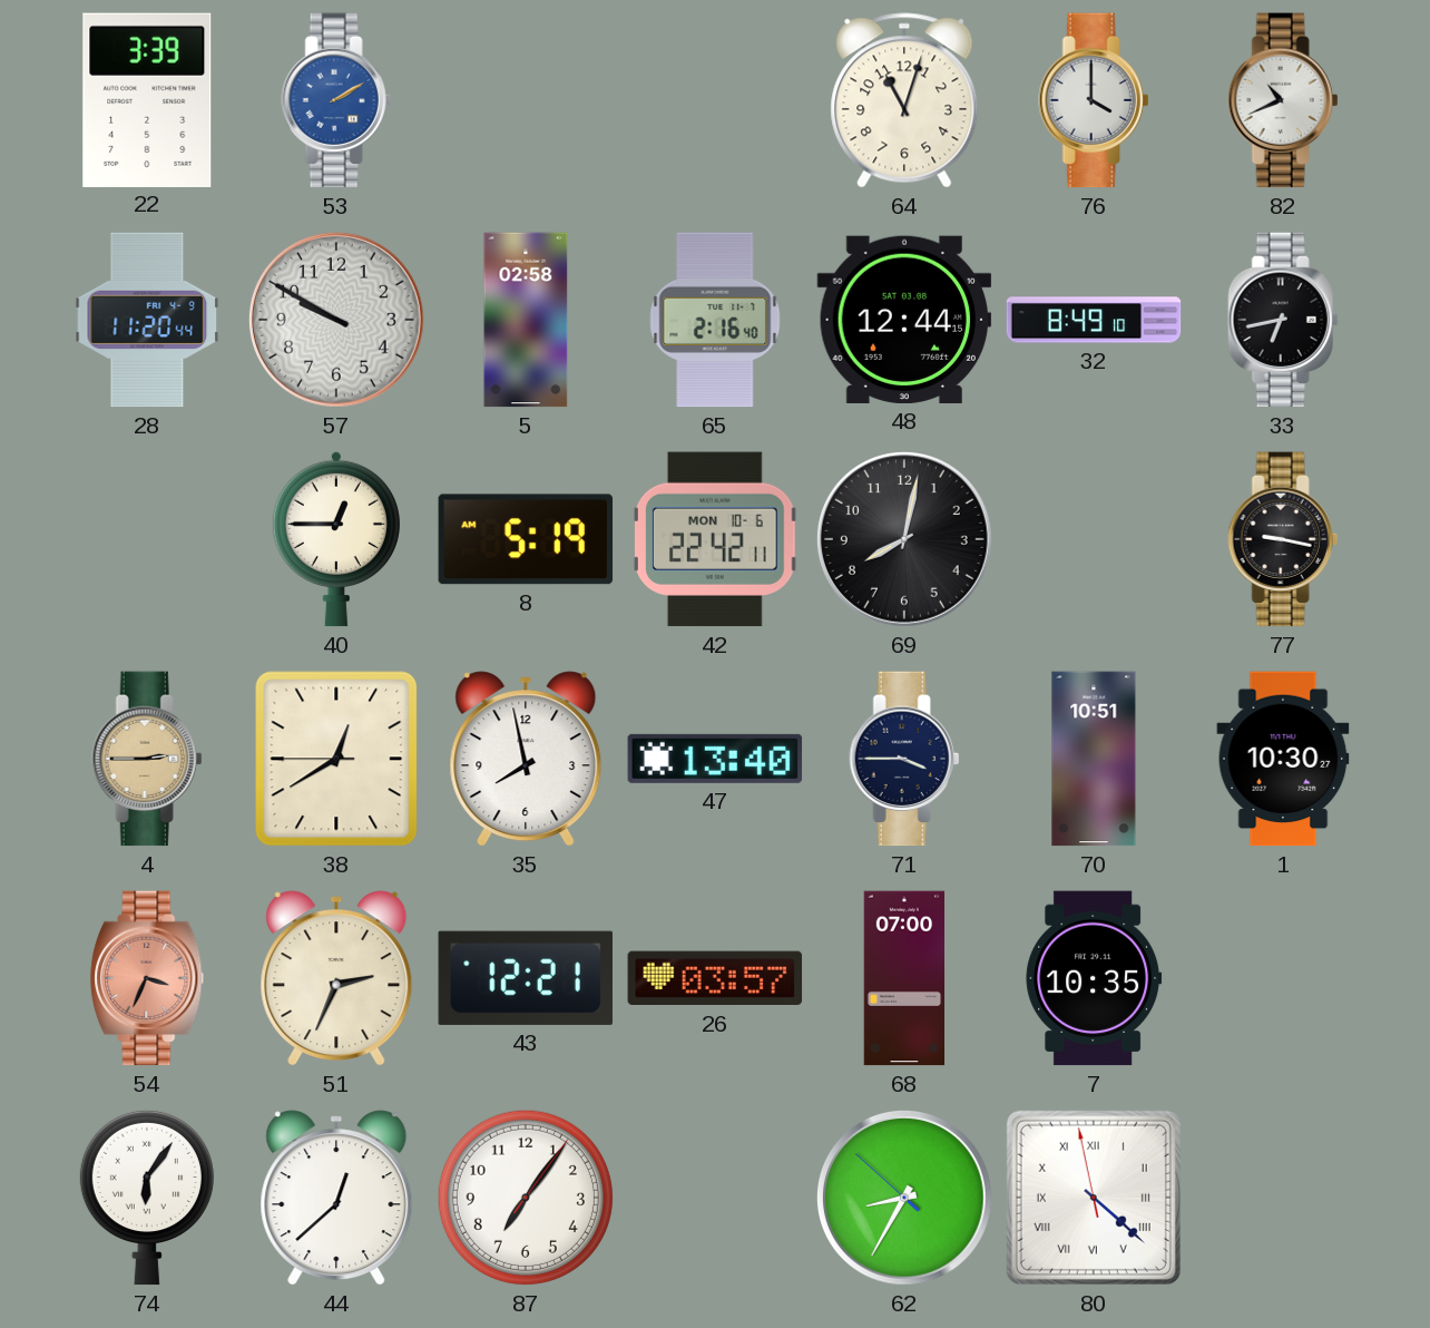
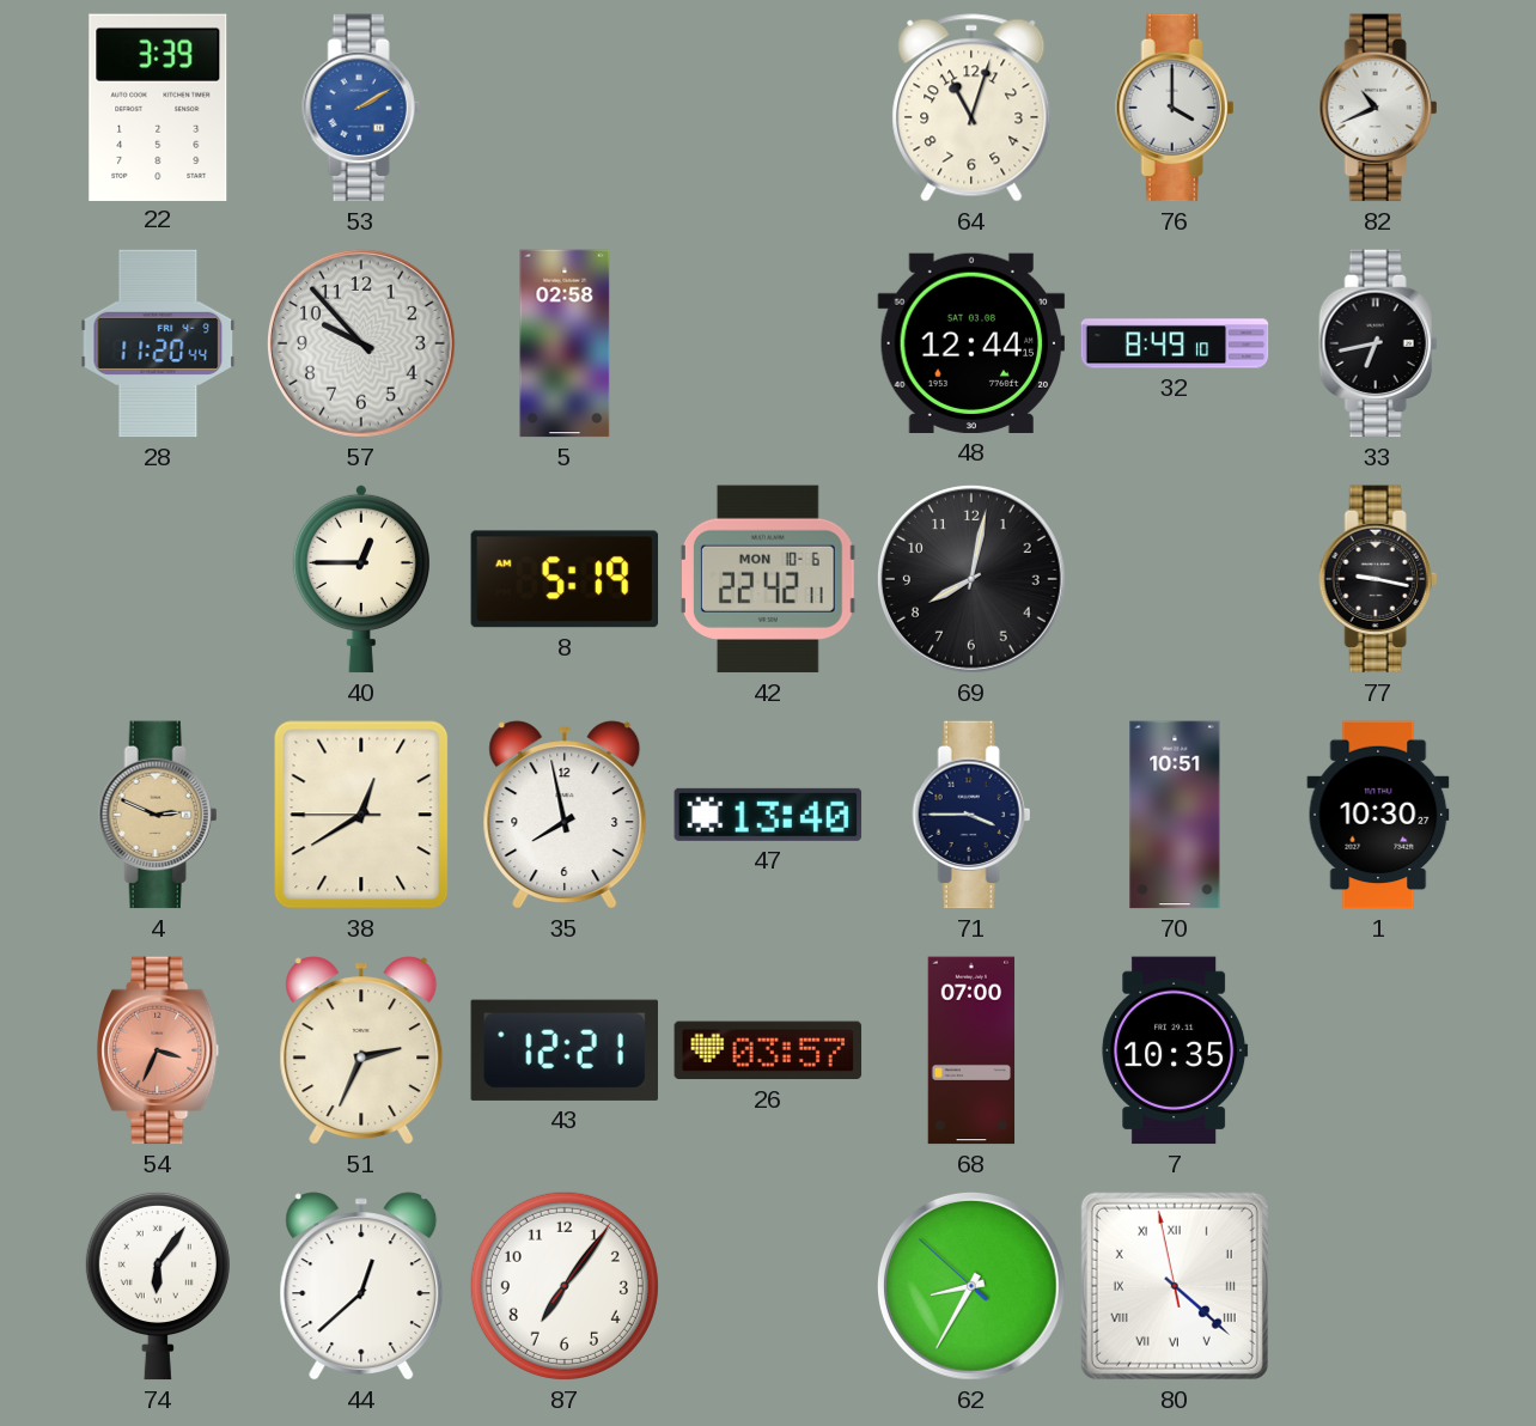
57: 9:50 -> 9:53
65: 2:16 -> none
4: 2:45 -> 2:49
